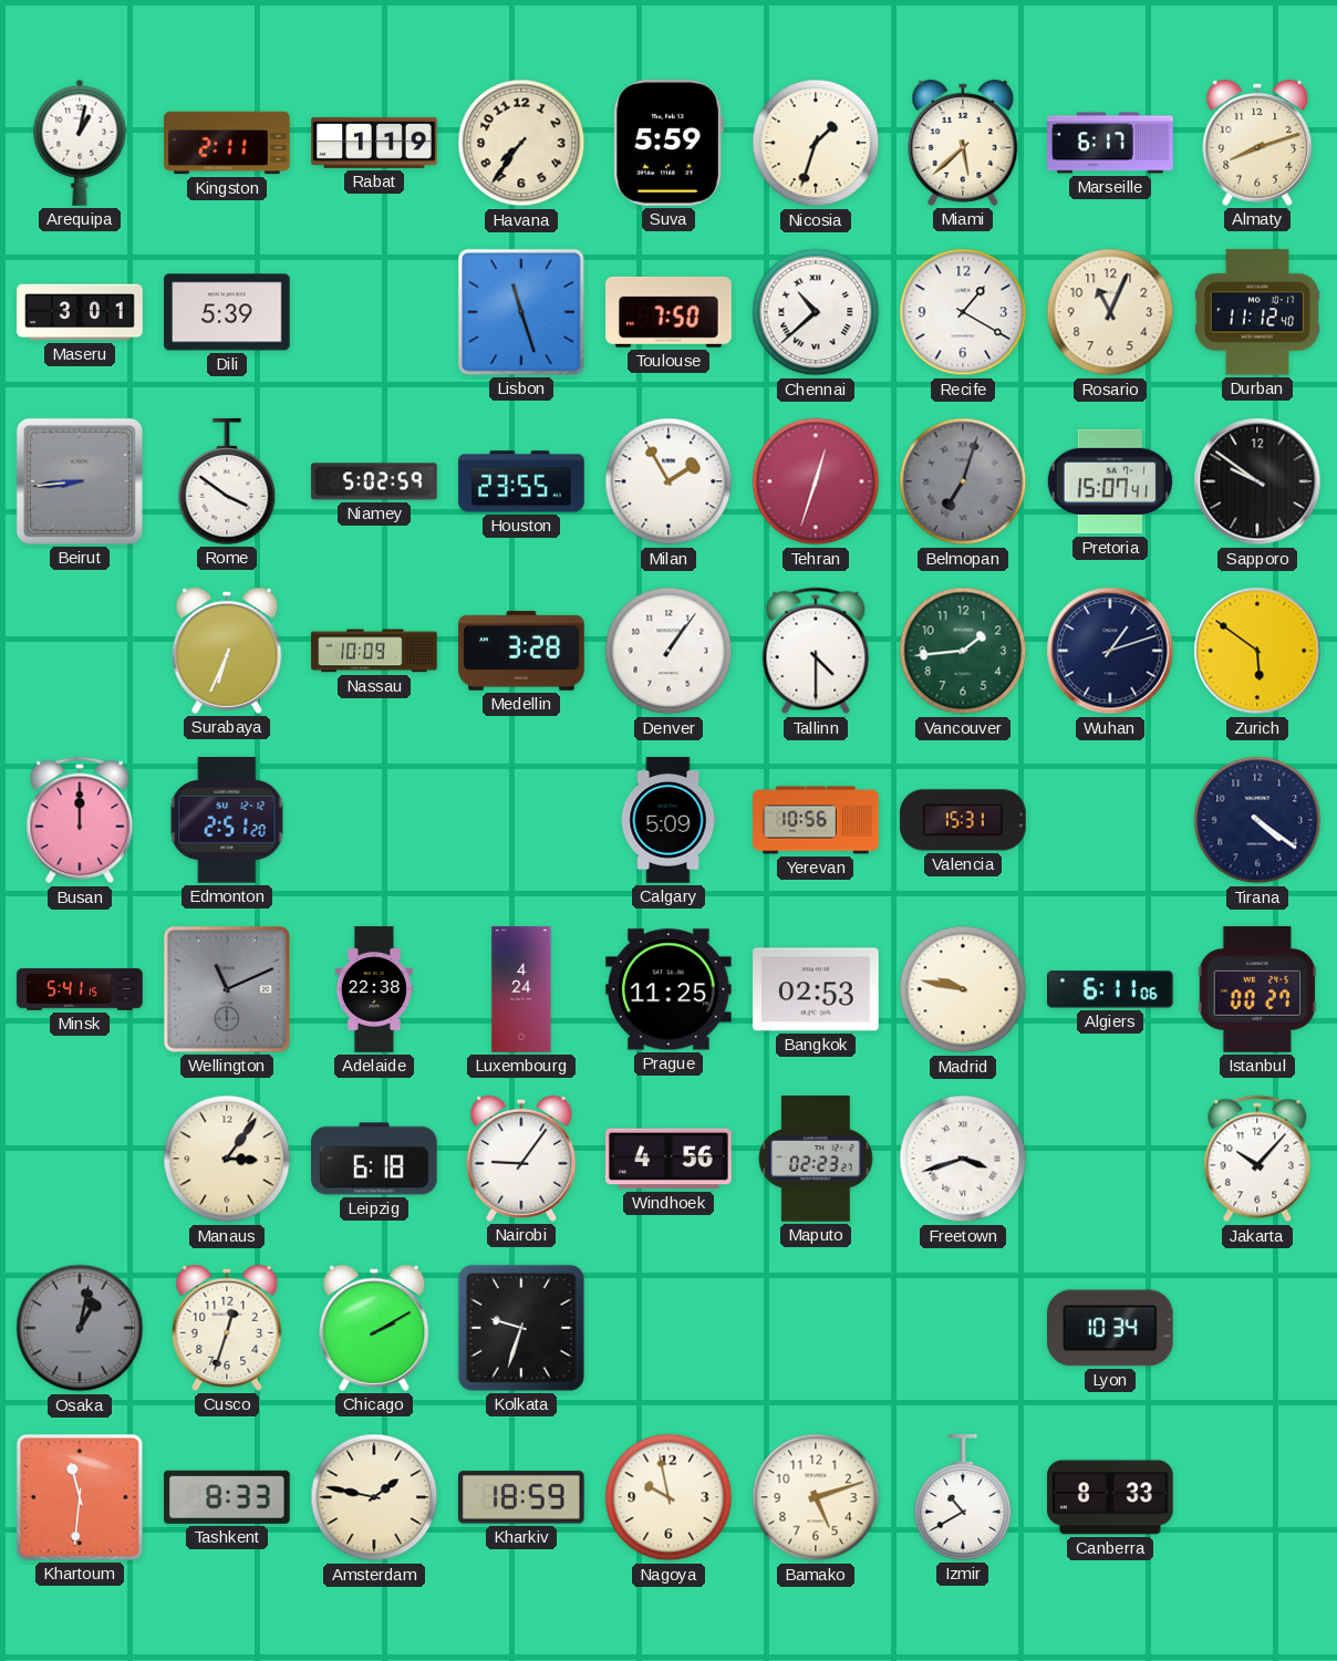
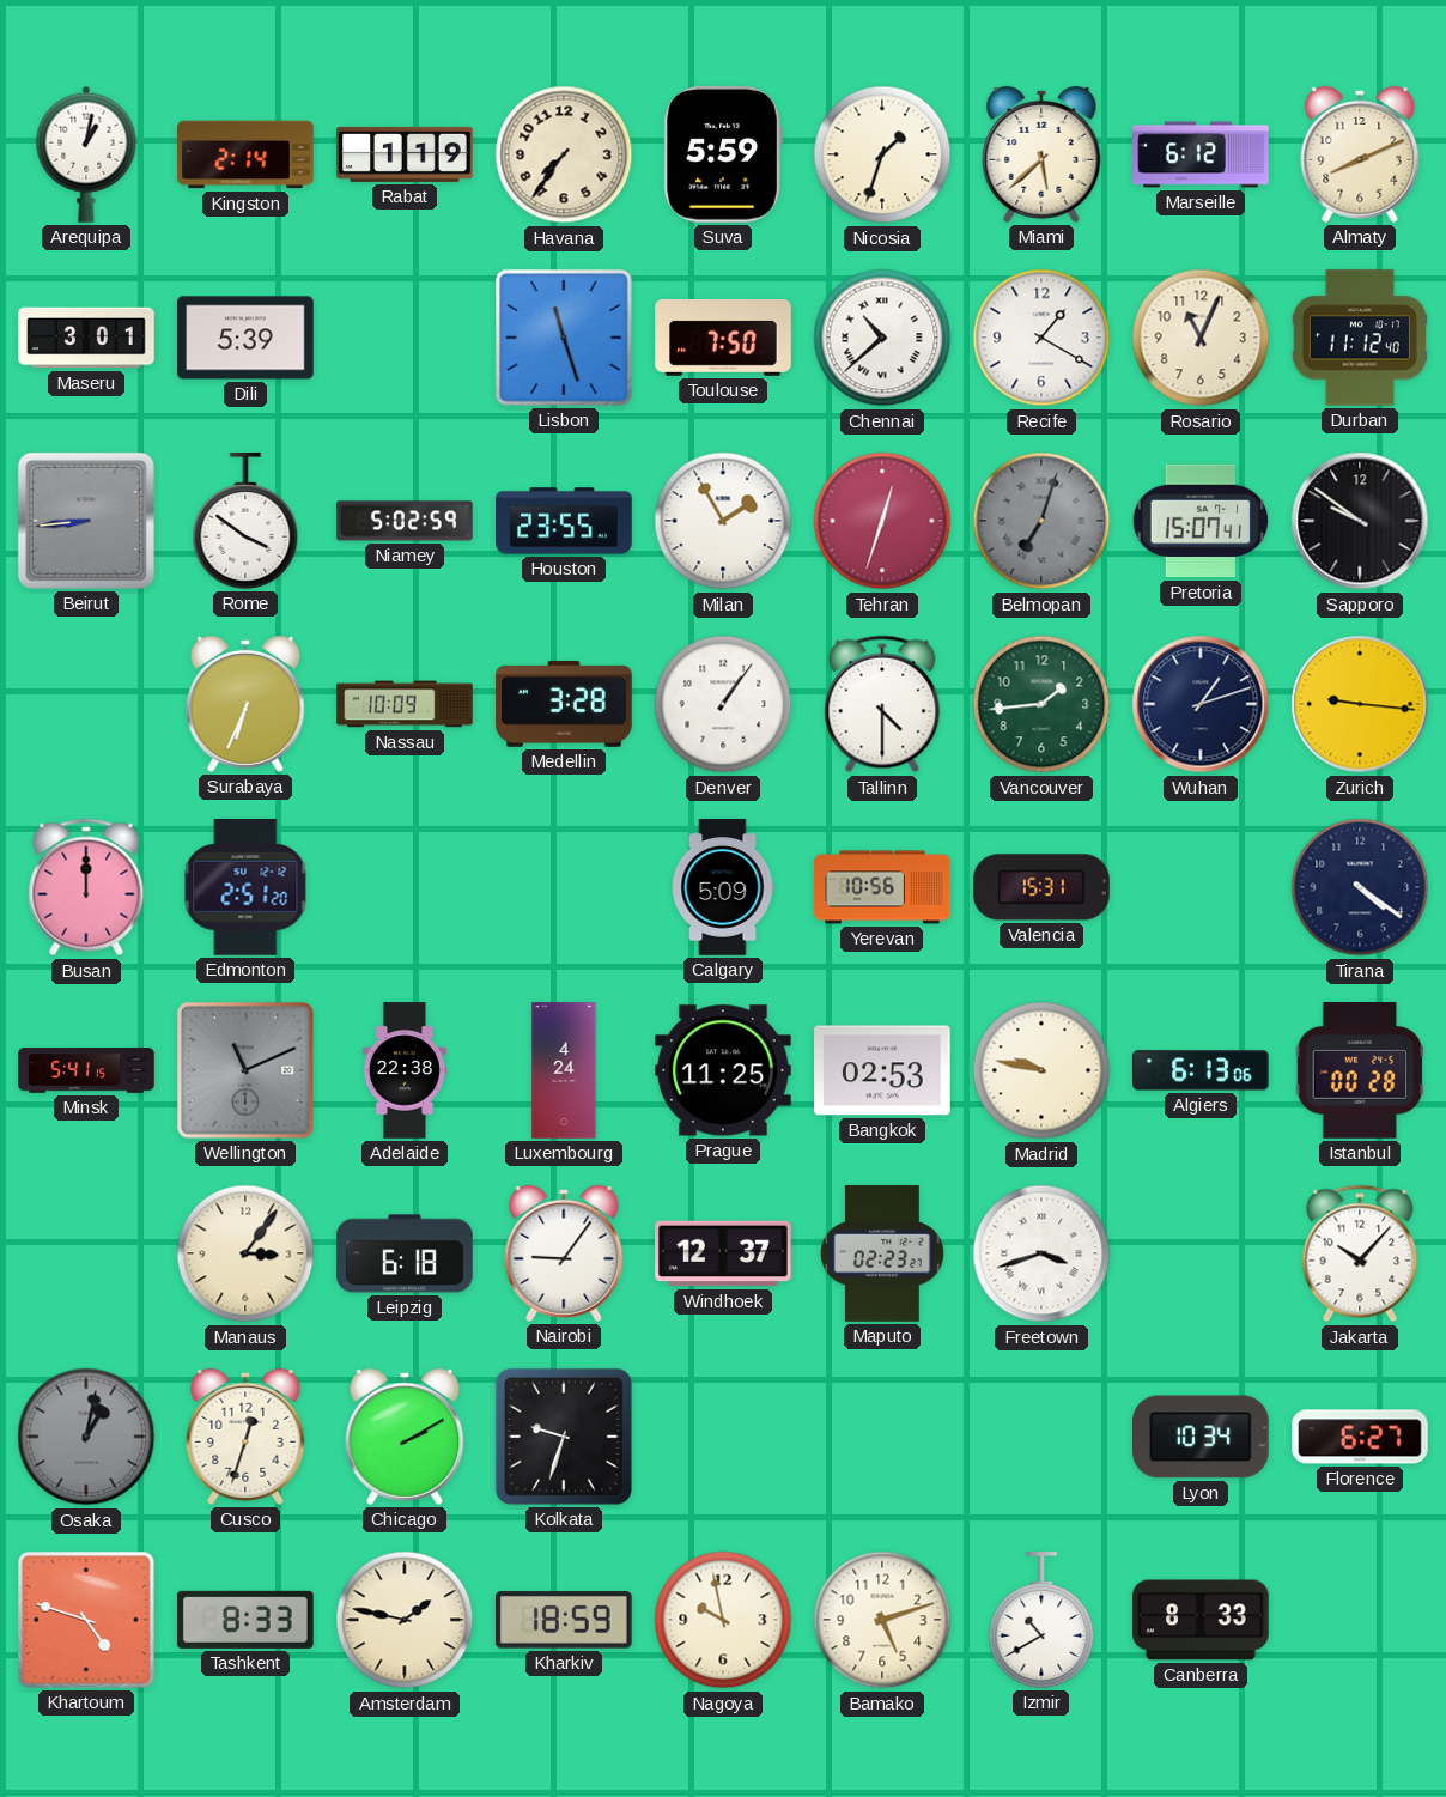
Kingston: 2:11 -> 2:14
Marseille: 6:17 -> 6:12
Almaty: 8:12 -> 8:11
Zurich: 5:51 -> 9:16
Algiers: 6:11 -> 6:13
Istanbul: 00:27 -> 00:28
Windhoek: 4:56 -> 12:37
Florence: none -> 6:27
Khartoum: 11:31 -> 4:48
